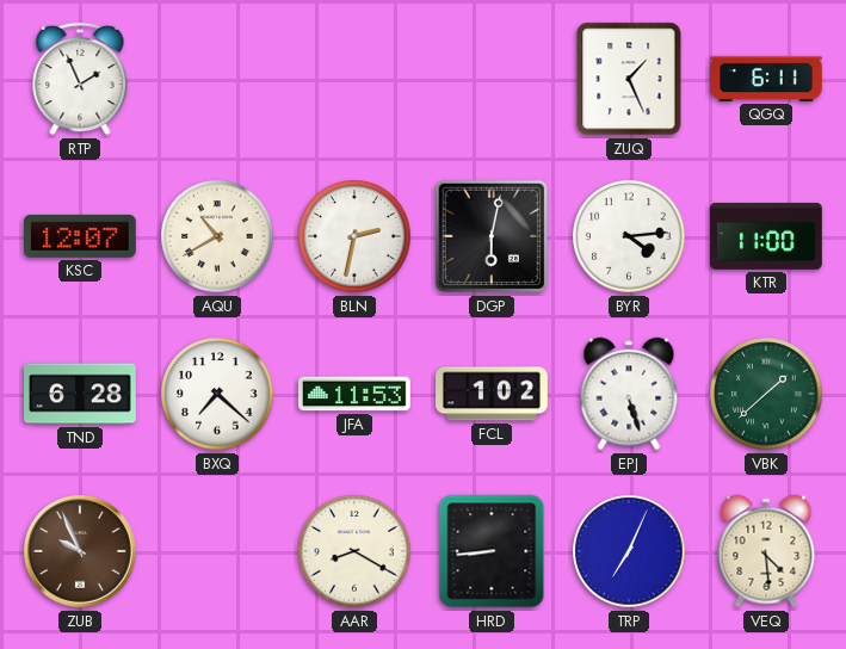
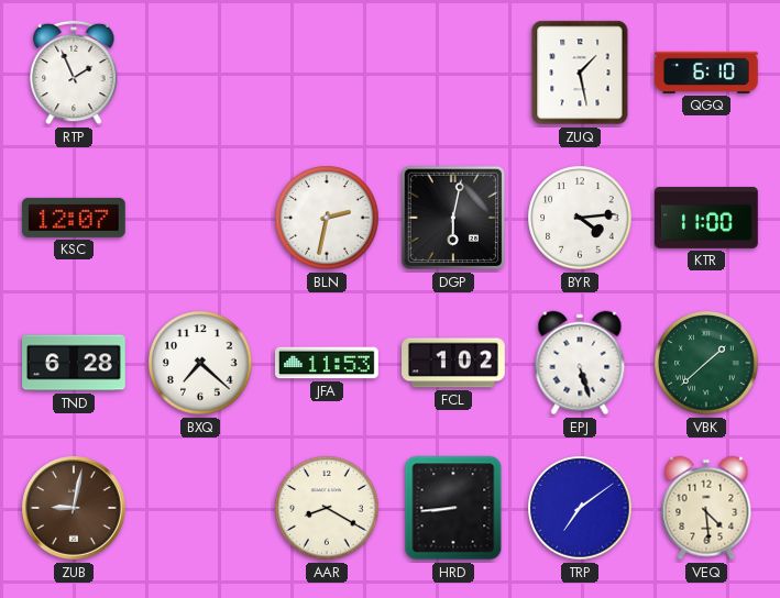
ZUQ: 1:26 -> 1:28
QGQ: 6:11 -> 6:10
AQU: 10:40 -> none
ZUB: 9:56 -> 9:02
TRP: 7:04 -> 7:09
